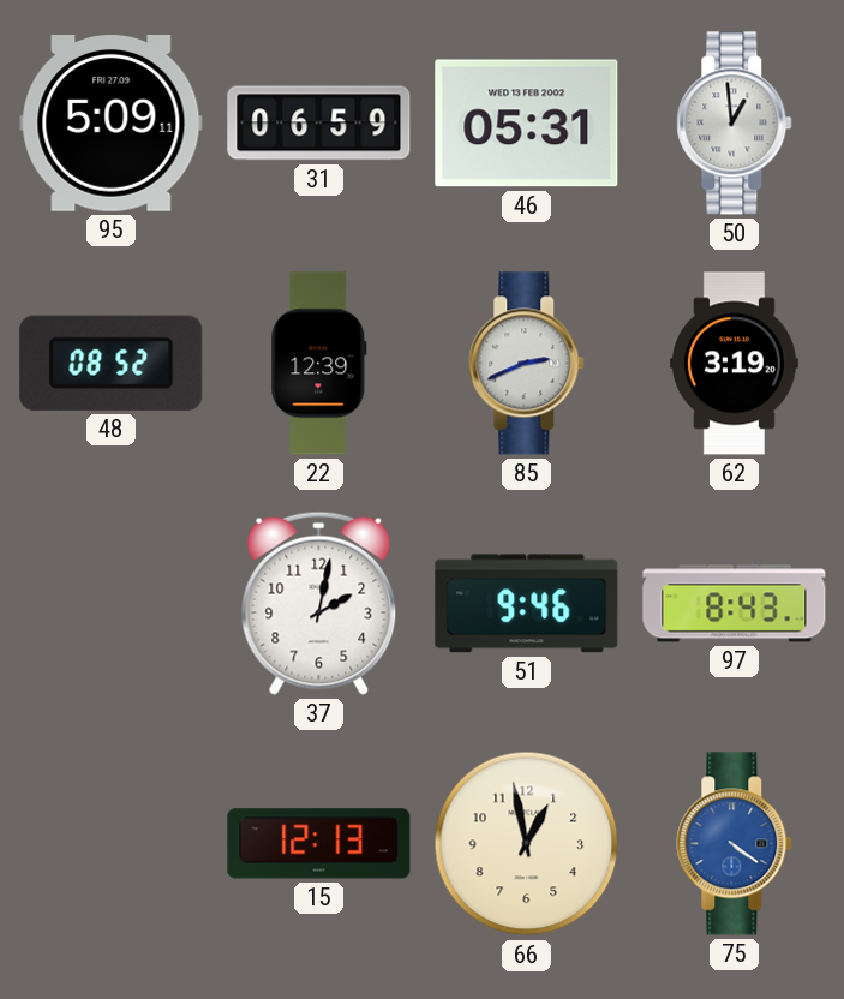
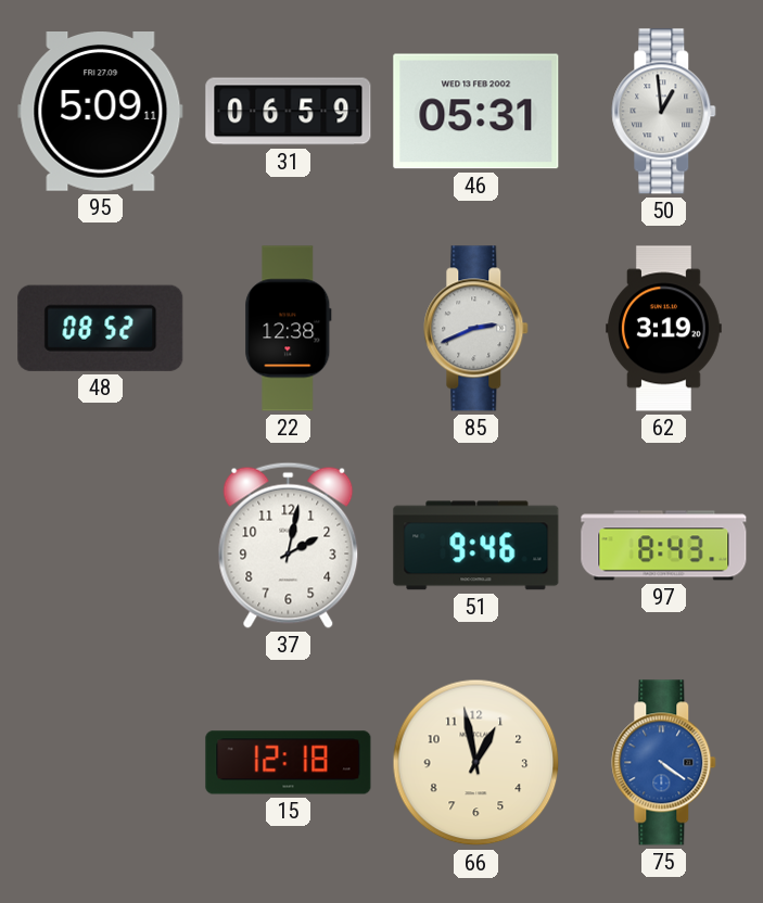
22: 12:39 -> 12:38
15: 12:13 -> 12:18
